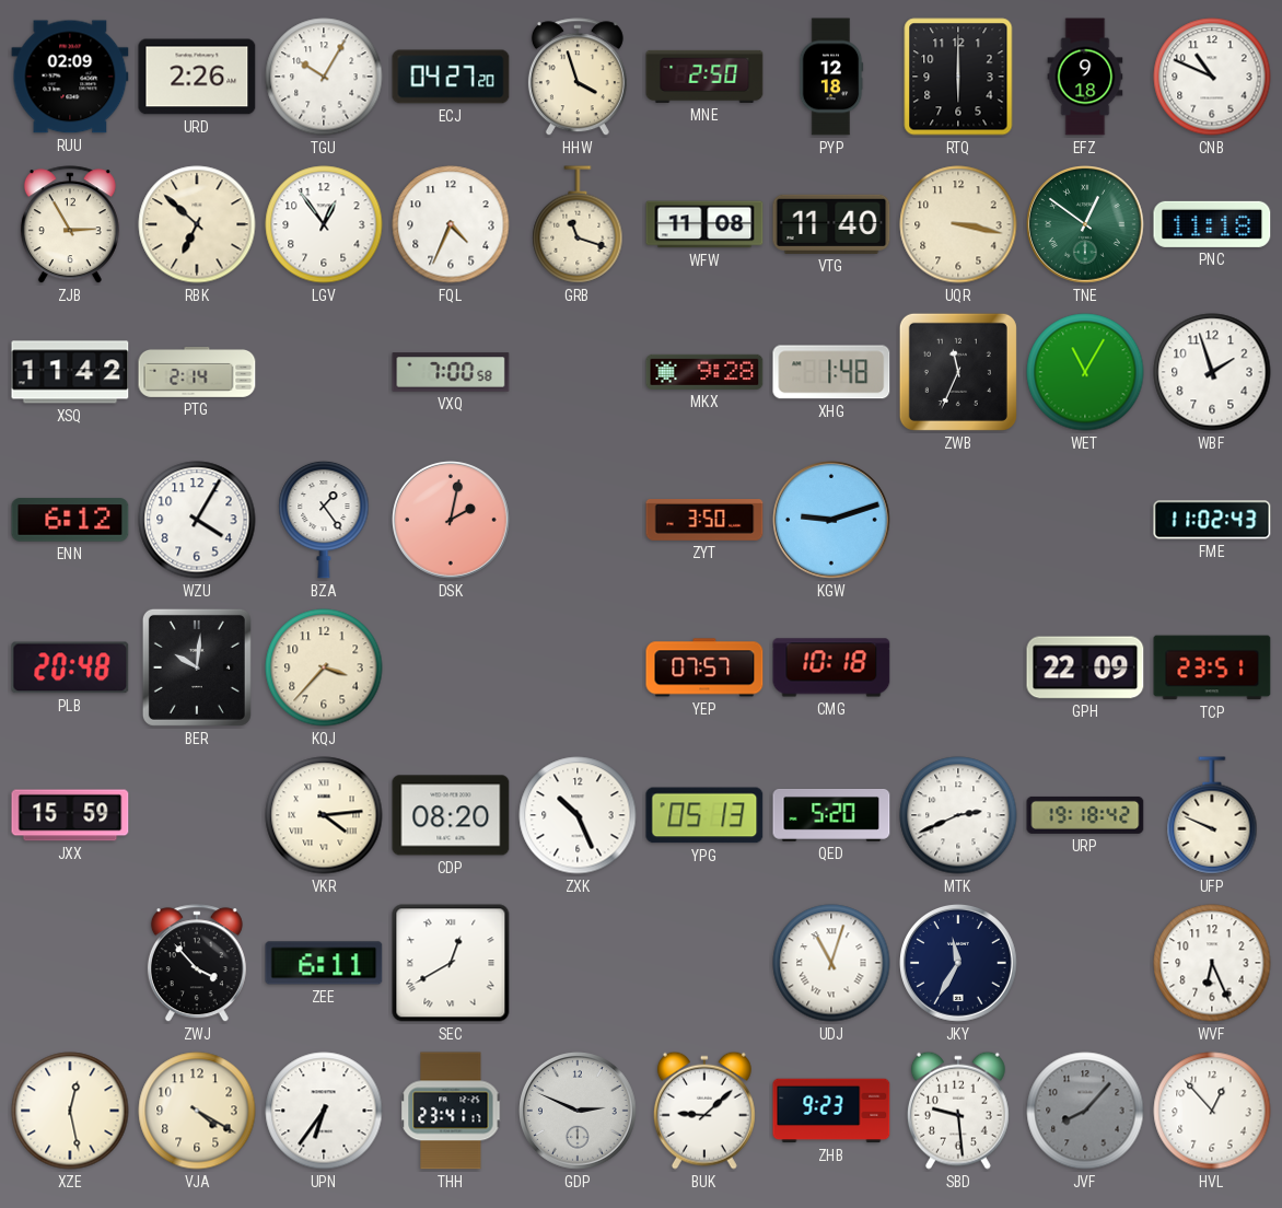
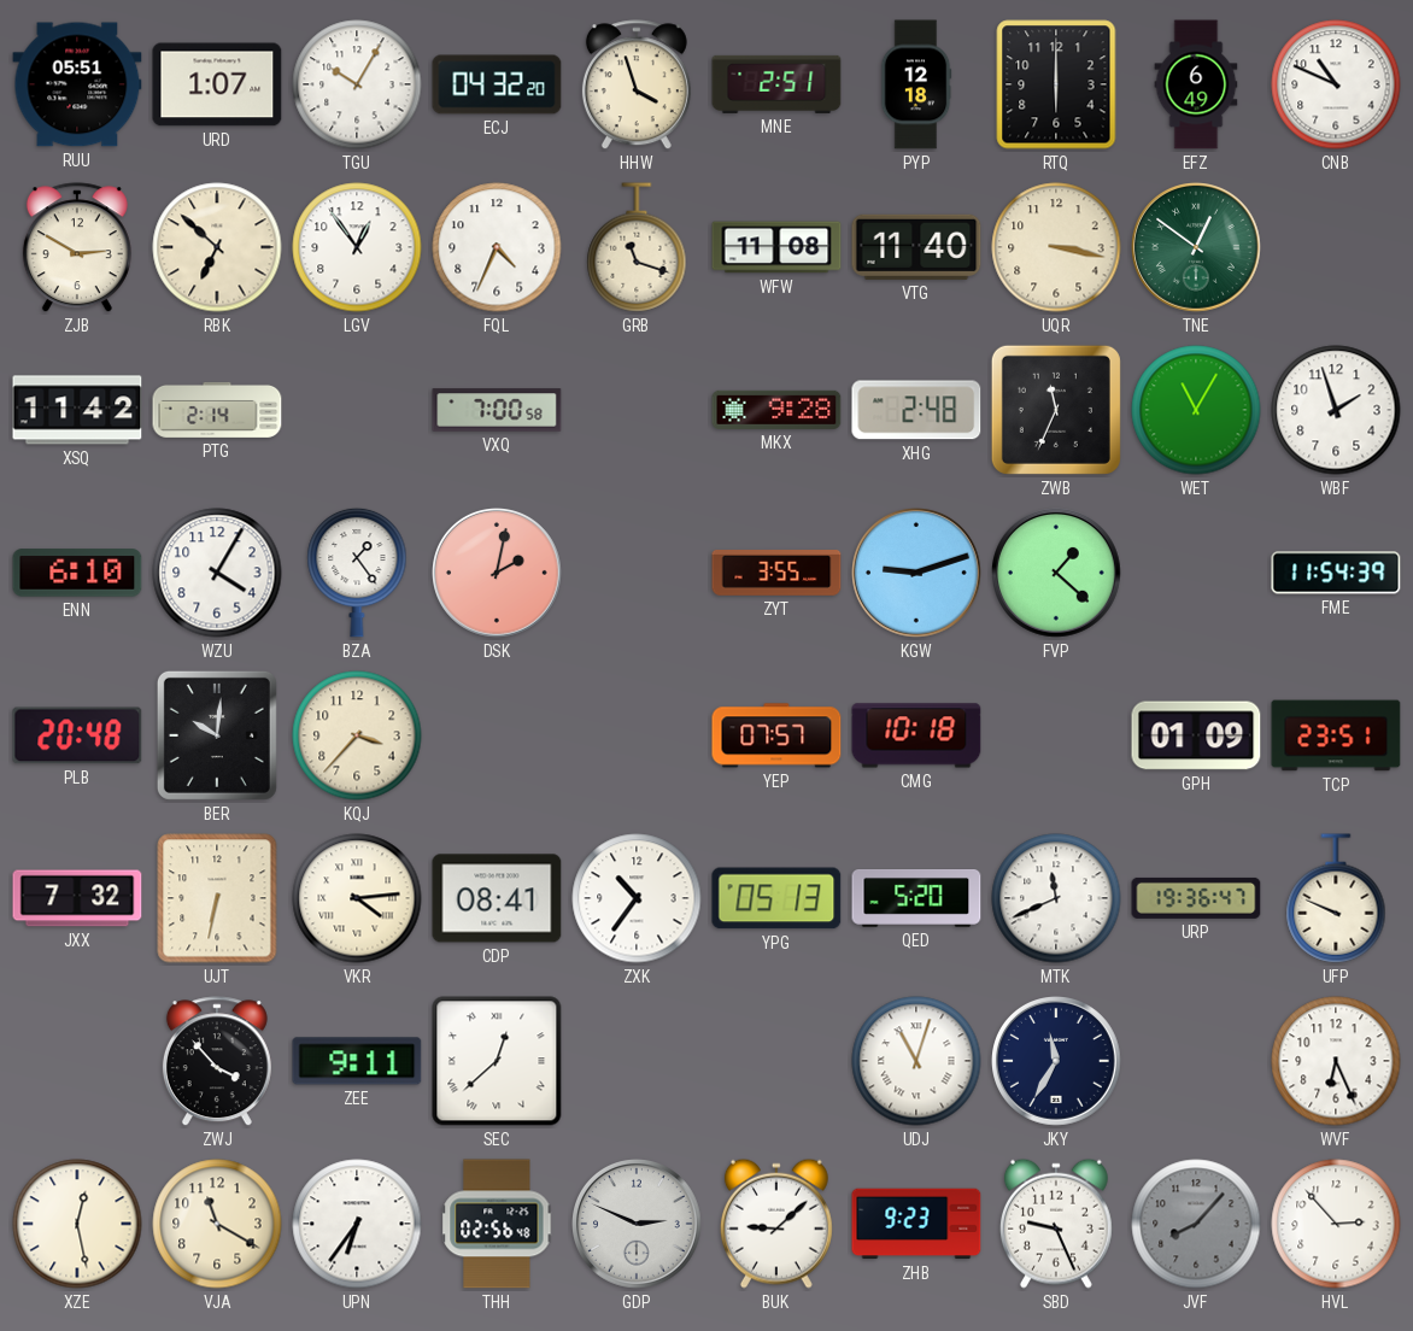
RUU: 02:09 -> 05:51
URD: 2:26 -> 1:07
ECJ: 04:27 -> 04:32
MNE: 2:50 -> 2:51
EFZ: 9:18 -> 6:49
ZJB: 2:55 -> 2:50
PNC: 11:18 -> none
XHG: 1:48 -> 2:48
ENN: 6:12 -> 6:10
ZYT: 3:50 -> 3:55
FVP: none -> 1:22
FME: 11:02 -> 11:54
GPH: 22:09 -> 01:09
JXX: 15:59 -> 7:32
UJT: none -> 6:32
CDP: 08:20 -> 08:41
ZXK: 10:26 -> 10:36
MTK: 2:41 -> 11:41
URP: 19:18 -> 19:36
ZEE: 6:11 -> 9:11
SEC: 12:40 -> 12:38
VJA: 4:20 -> 11:20
THH: 23:41 -> 02:56
SBD: 9:29 -> 9:26
HVL: 12:53 -> 2:53
